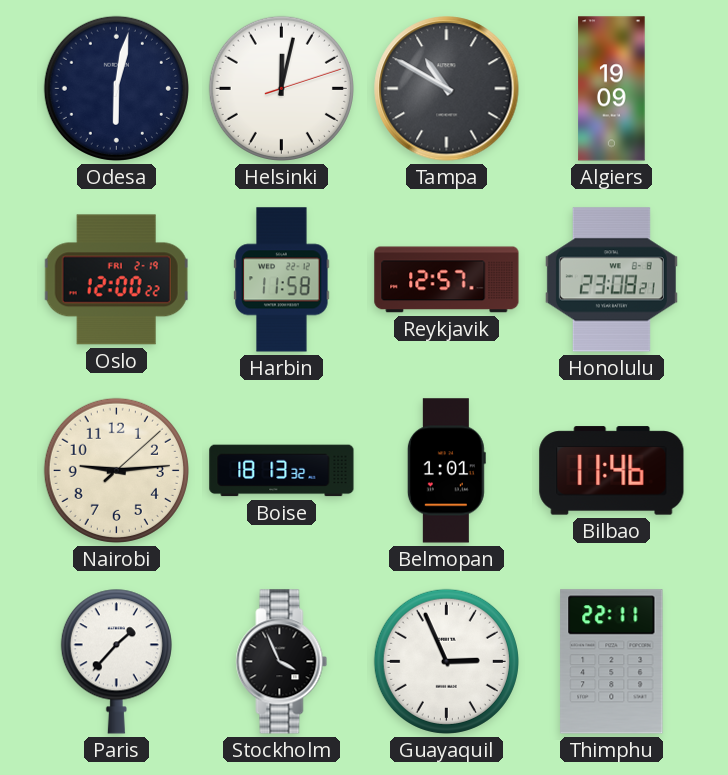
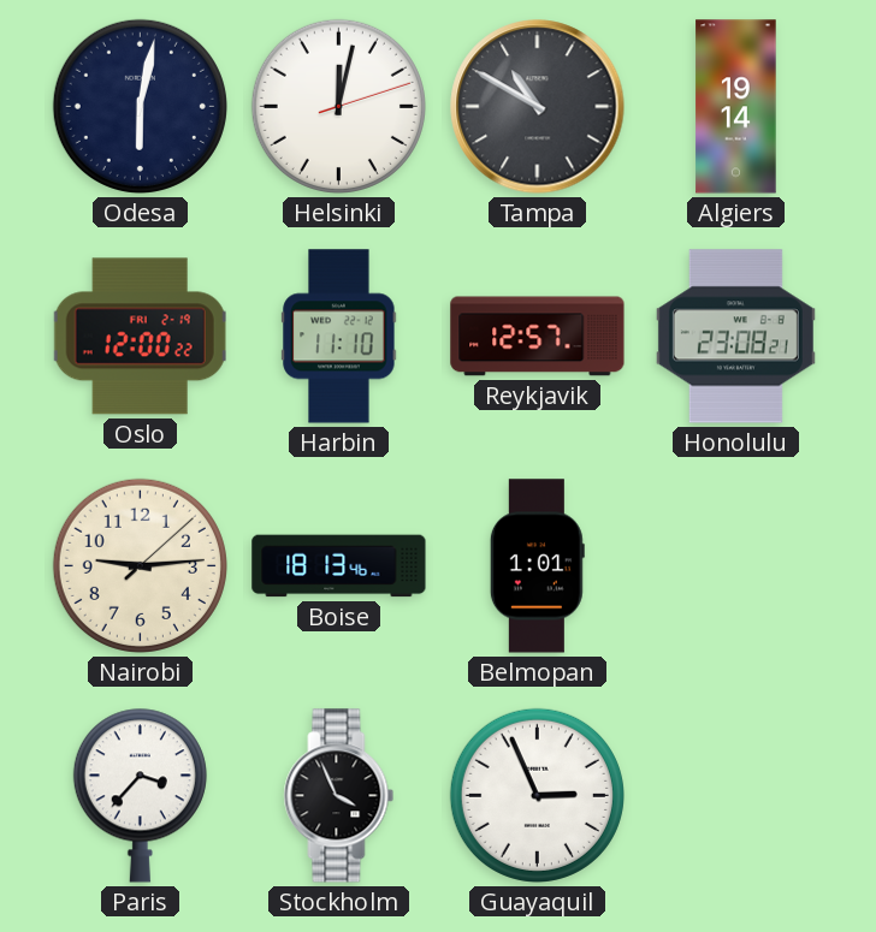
Algiers: 19:09 -> 19:14
Harbin: 11:58 -> 11:10
Boise: 18:13:32 -> 18:13:46
Bilbao: 11:46 -> none
Paris: 1:37 -> 3:37
Thimphu: 22:11 -> none
